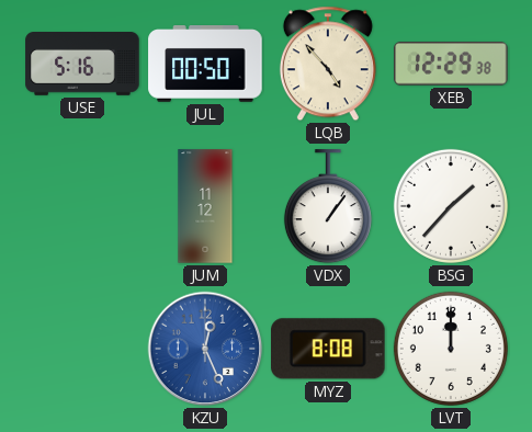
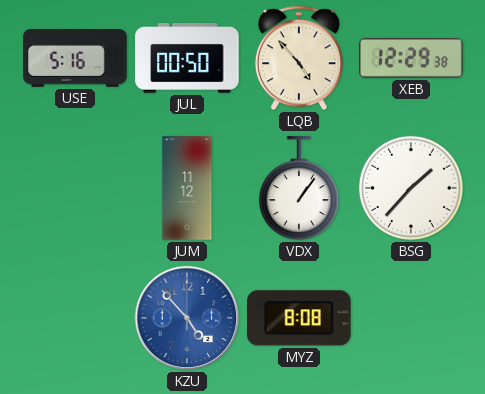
KZU: 12:26 -> 4:53
LVT: 12:00 -> none
